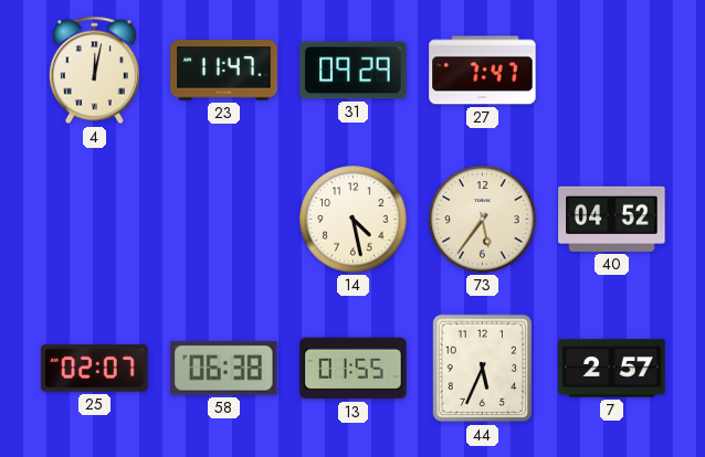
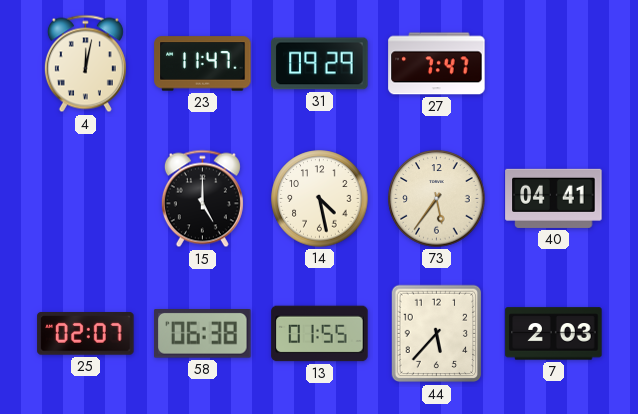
15: none -> 5:00
40: 04:52 -> 04:41
44: 5:34 -> 5:37
7: 2:57 -> 2:03
